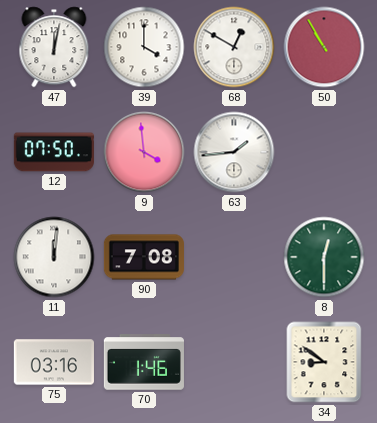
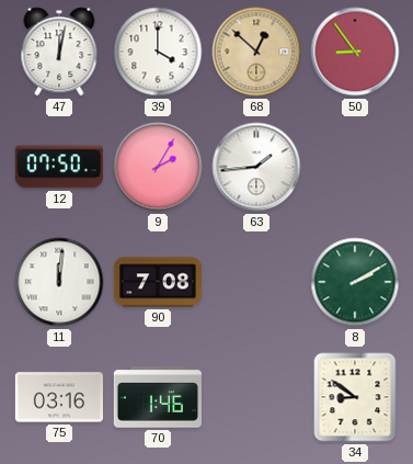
68: 12:50 -> 12:52
68 dial: white -> champagne
50: 10:55 -> 8:54
9: 3:59 -> 2:05
8: 12:30 -> 2:10
